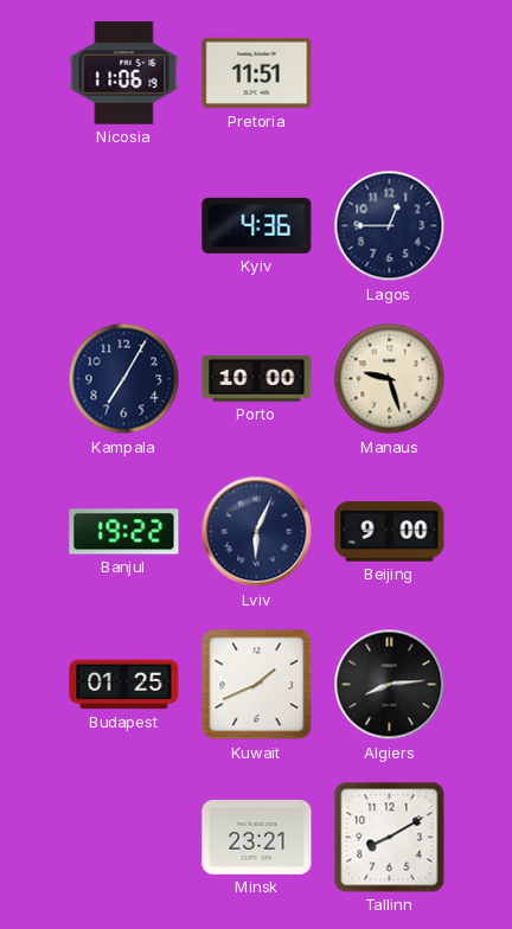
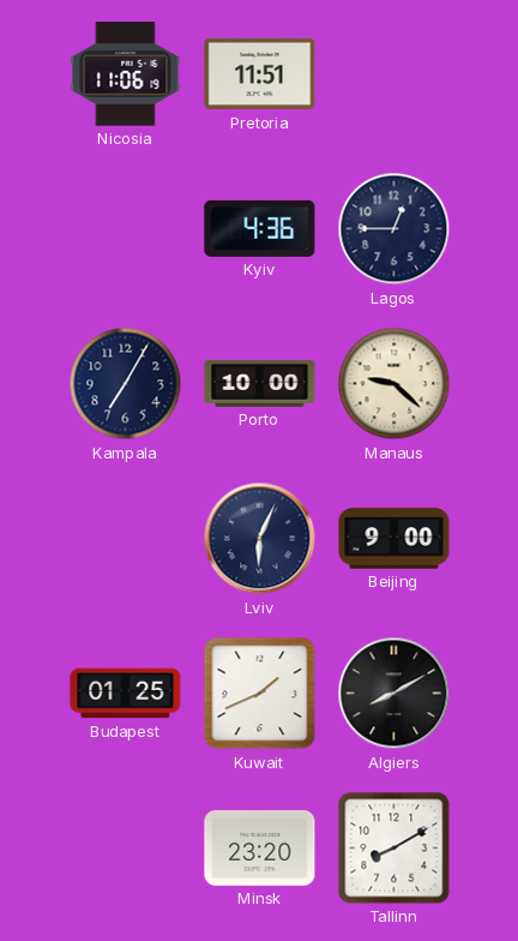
Manaus: 9:27 -> 9:22
Banjul: 19:22 -> none
Algiers: 8:14 -> 8:10
Minsk: 23:21 -> 23:20
